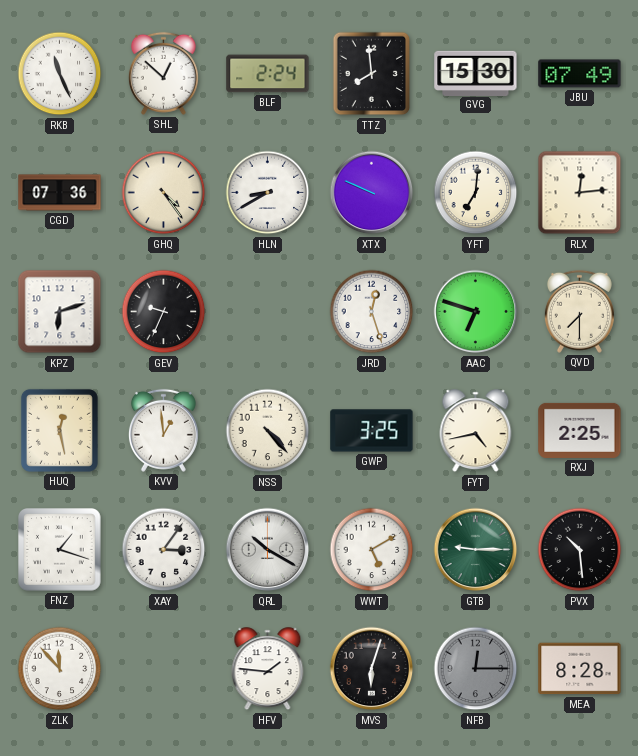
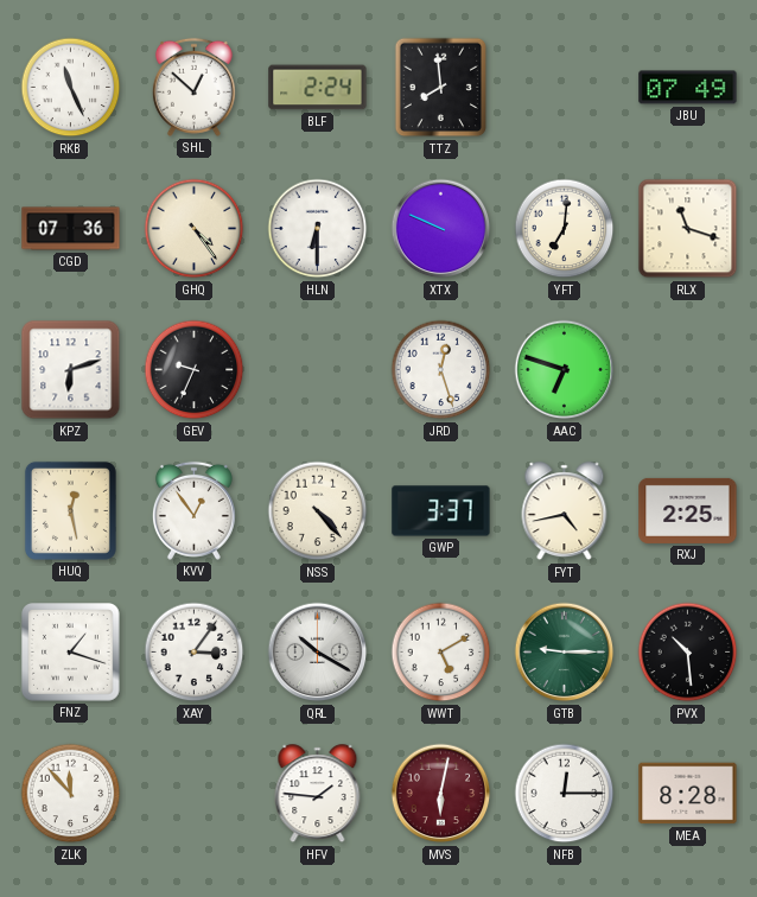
GVG: 15:30 -> none
HLN: 8:40 -> 6:30
RLX: 12:14 -> 11:18
QVD: 7:30 -> none
KVV: 12:59 -> 12:54
GWP: 3:25 -> 3:37
MVS: 6:03 -> 6:02
MVS dial: black -> burgundy
NFB dial: grey -> white
